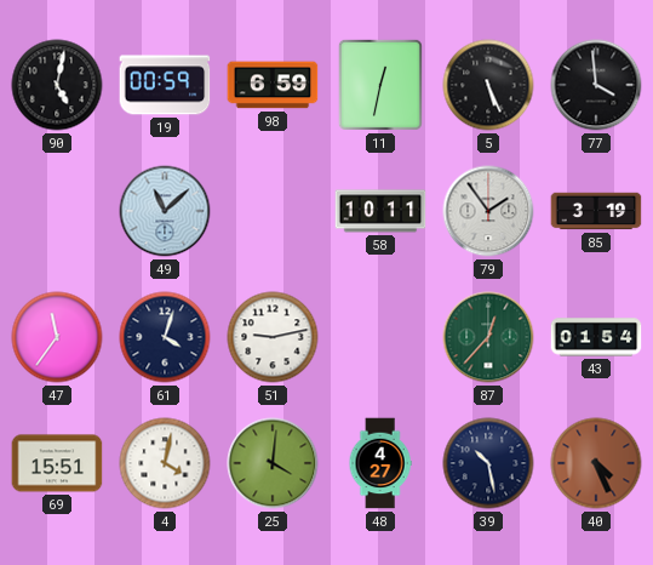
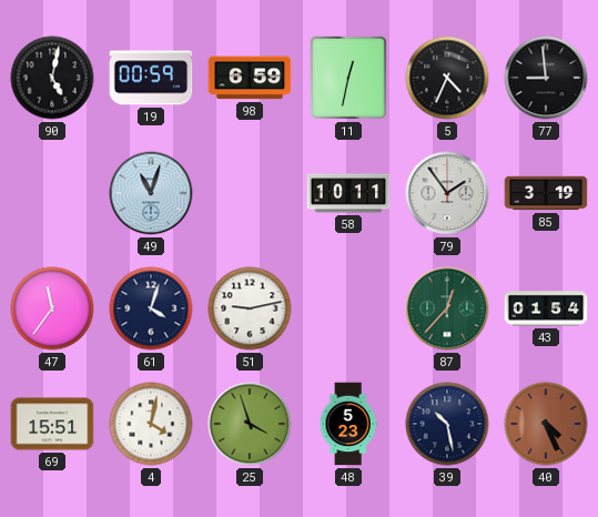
5: 5:26 -> 4:34
77: 3:59 -> 8:59
49: 11:08 -> 11:03
25: 4:01 -> 3:57
48: 4:27 -> 5:23
